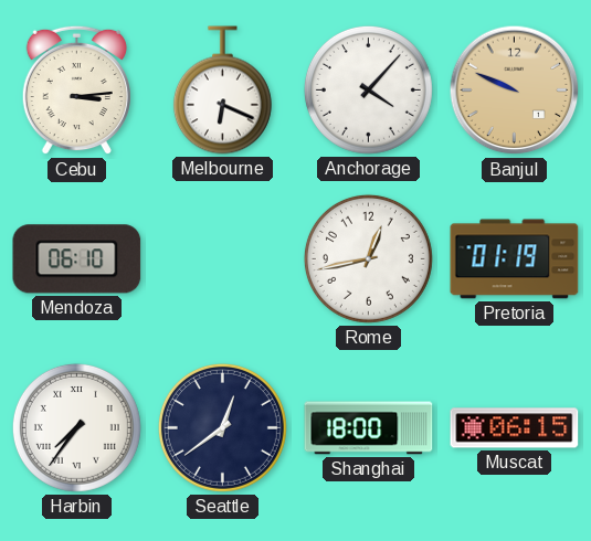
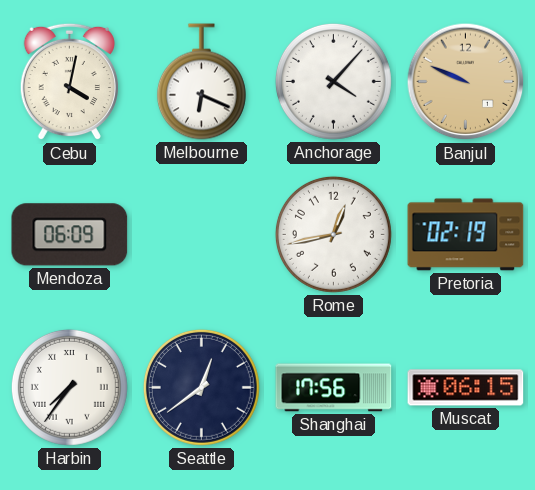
Cebu: 3:14 -> 4:02
Mendoza: 06:10 -> 06:09
Pretoria: 01:19 -> 02:19
Shanghai: 18:00 -> 17:56
